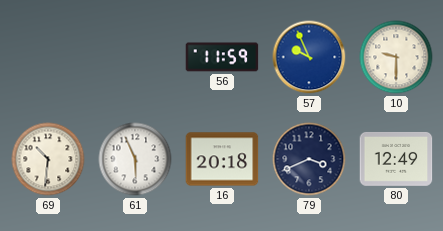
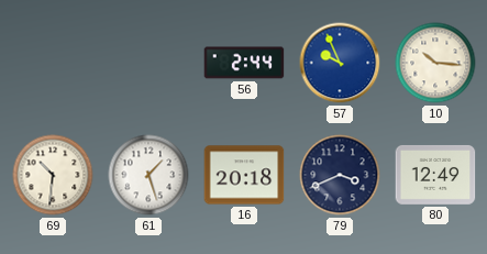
56: 11:59 -> 2:44
10: 9:30 -> 10:16
61: 5:56 -> 1:27
